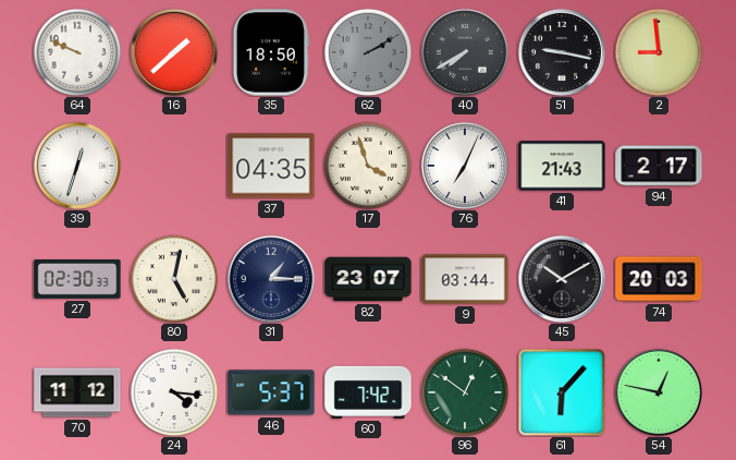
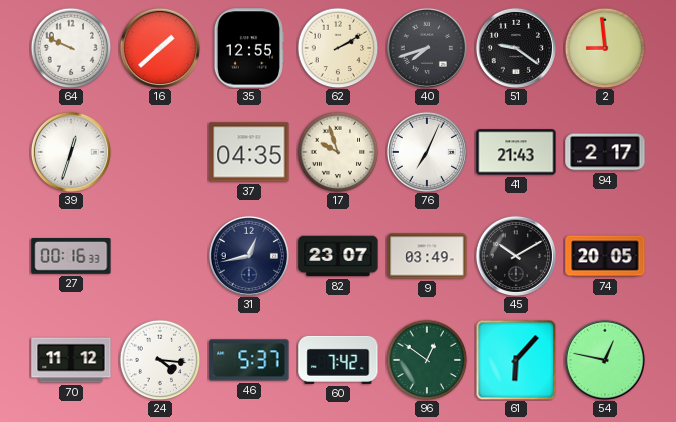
35: 18:50 -> 12:55
62 dial: grey -> cream
40: 7:40 -> 7:42
51: 9:17 -> 9:21
17: 3:57 -> 9:57
27: 02:30 -> 00:16
80: 5:02 -> none
31: 1:15 -> 12:43
9: 03:44 -> 03:49
74: 20:03 -> 20:05
